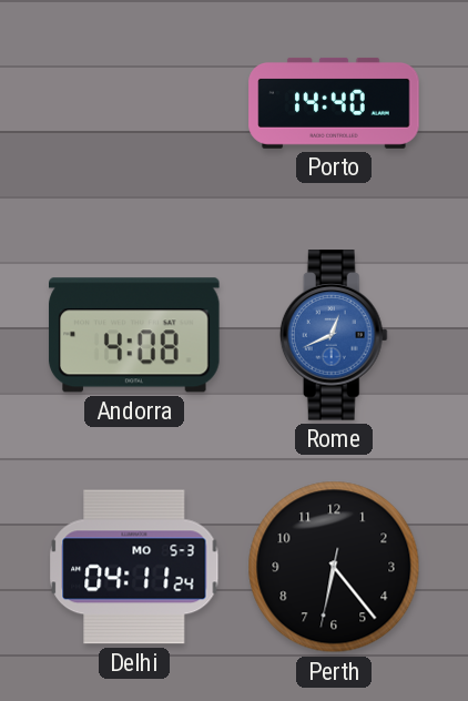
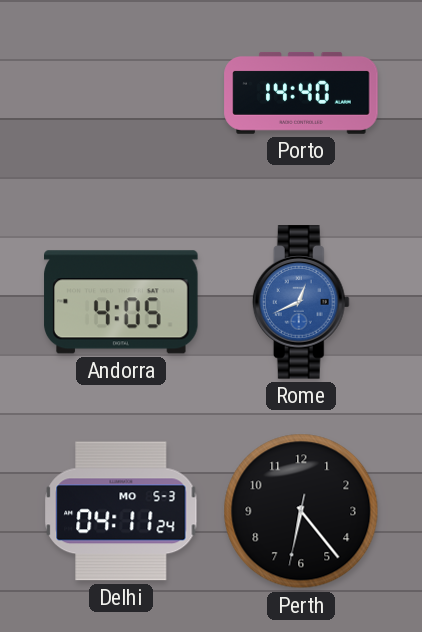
Andorra: 4:08 -> 4:05
